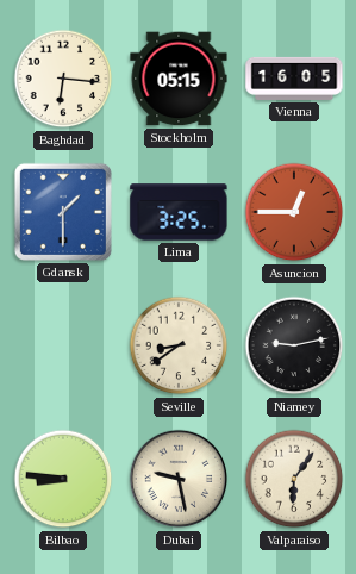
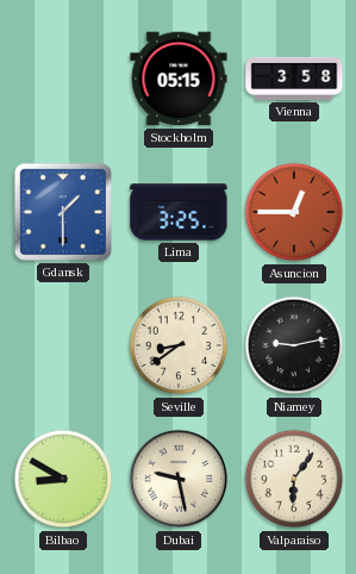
Baghdad: 6:16 -> none
Vienna: 16:05 -> 3:58
Bilbao: 8:46 -> 8:50
